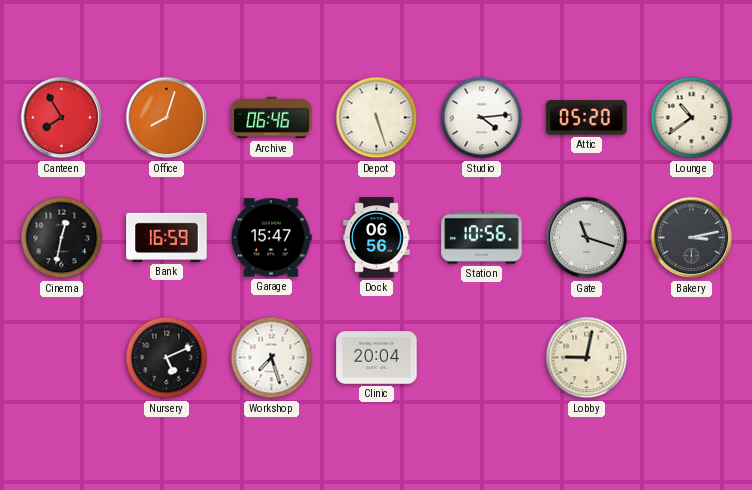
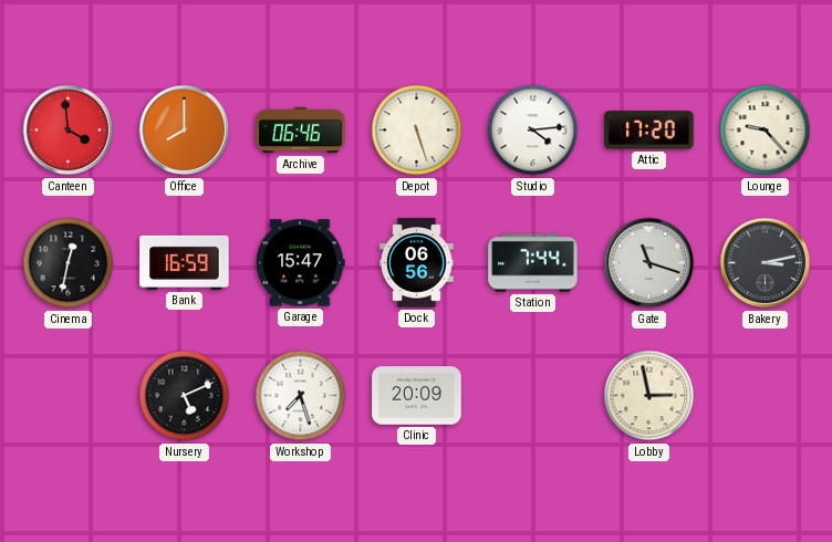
Canteen: 7:55 -> 3:59
Office: 8:03 -> 8:00
Attic: 05:20 -> 17:20
Lounge: 10:39 -> 9:23
Station: 10:56 -> 7:44
Clinic: 20:04 -> 20:09
Lobby: 9:02 -> 2:58
